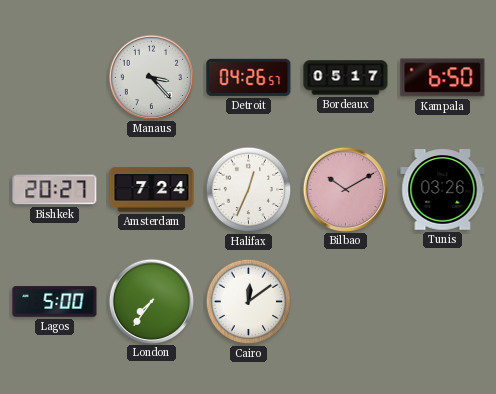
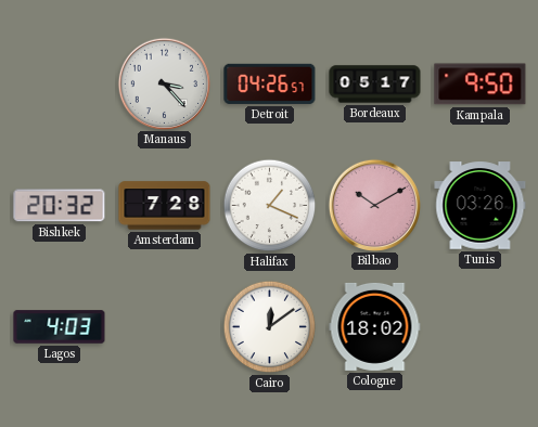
Kampala: 6:50 -> 9:50
Bishkek: 20:27 -> 20:32
Amsterdam: 7:24 -> 7:28
Halifax: 12:34 -> 1:19
Lagos: 5:00 -> 4:03
London: 7:36 -> none
Cologne: none -> 18:02
